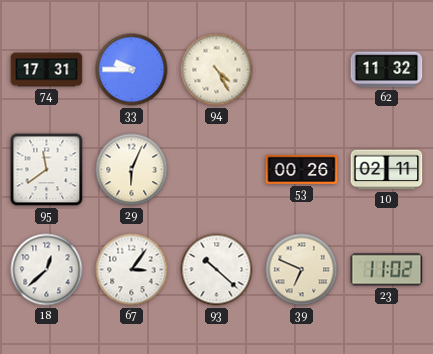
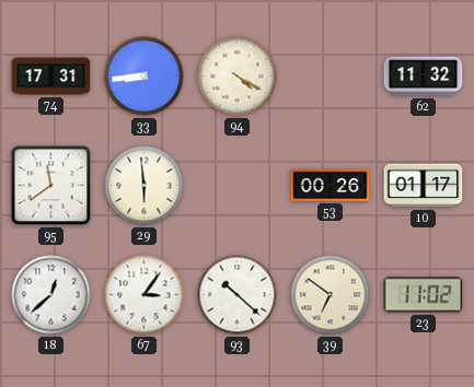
33: 9:45 -> 8:44
94: 4:25 -> 4:20
29: 6:04 -> 5:59
10: 02:11 -> 01:17
39: 6:49 -> 6:51
